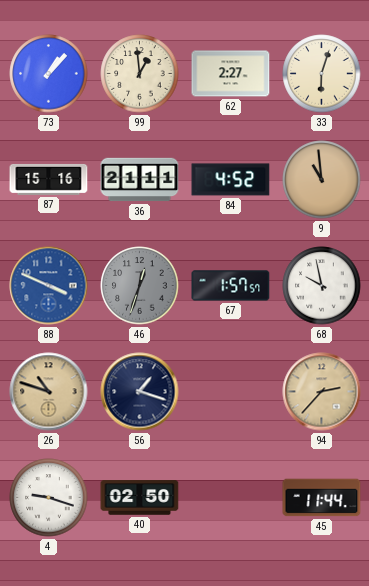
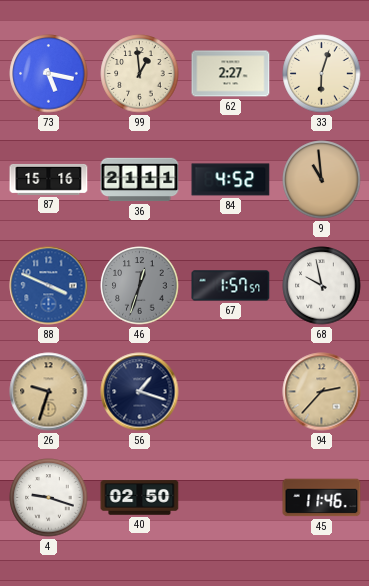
73: 1:07 -> 5:17
26: 10:48 -> 9:33
45: 11:44 -> 11:46
